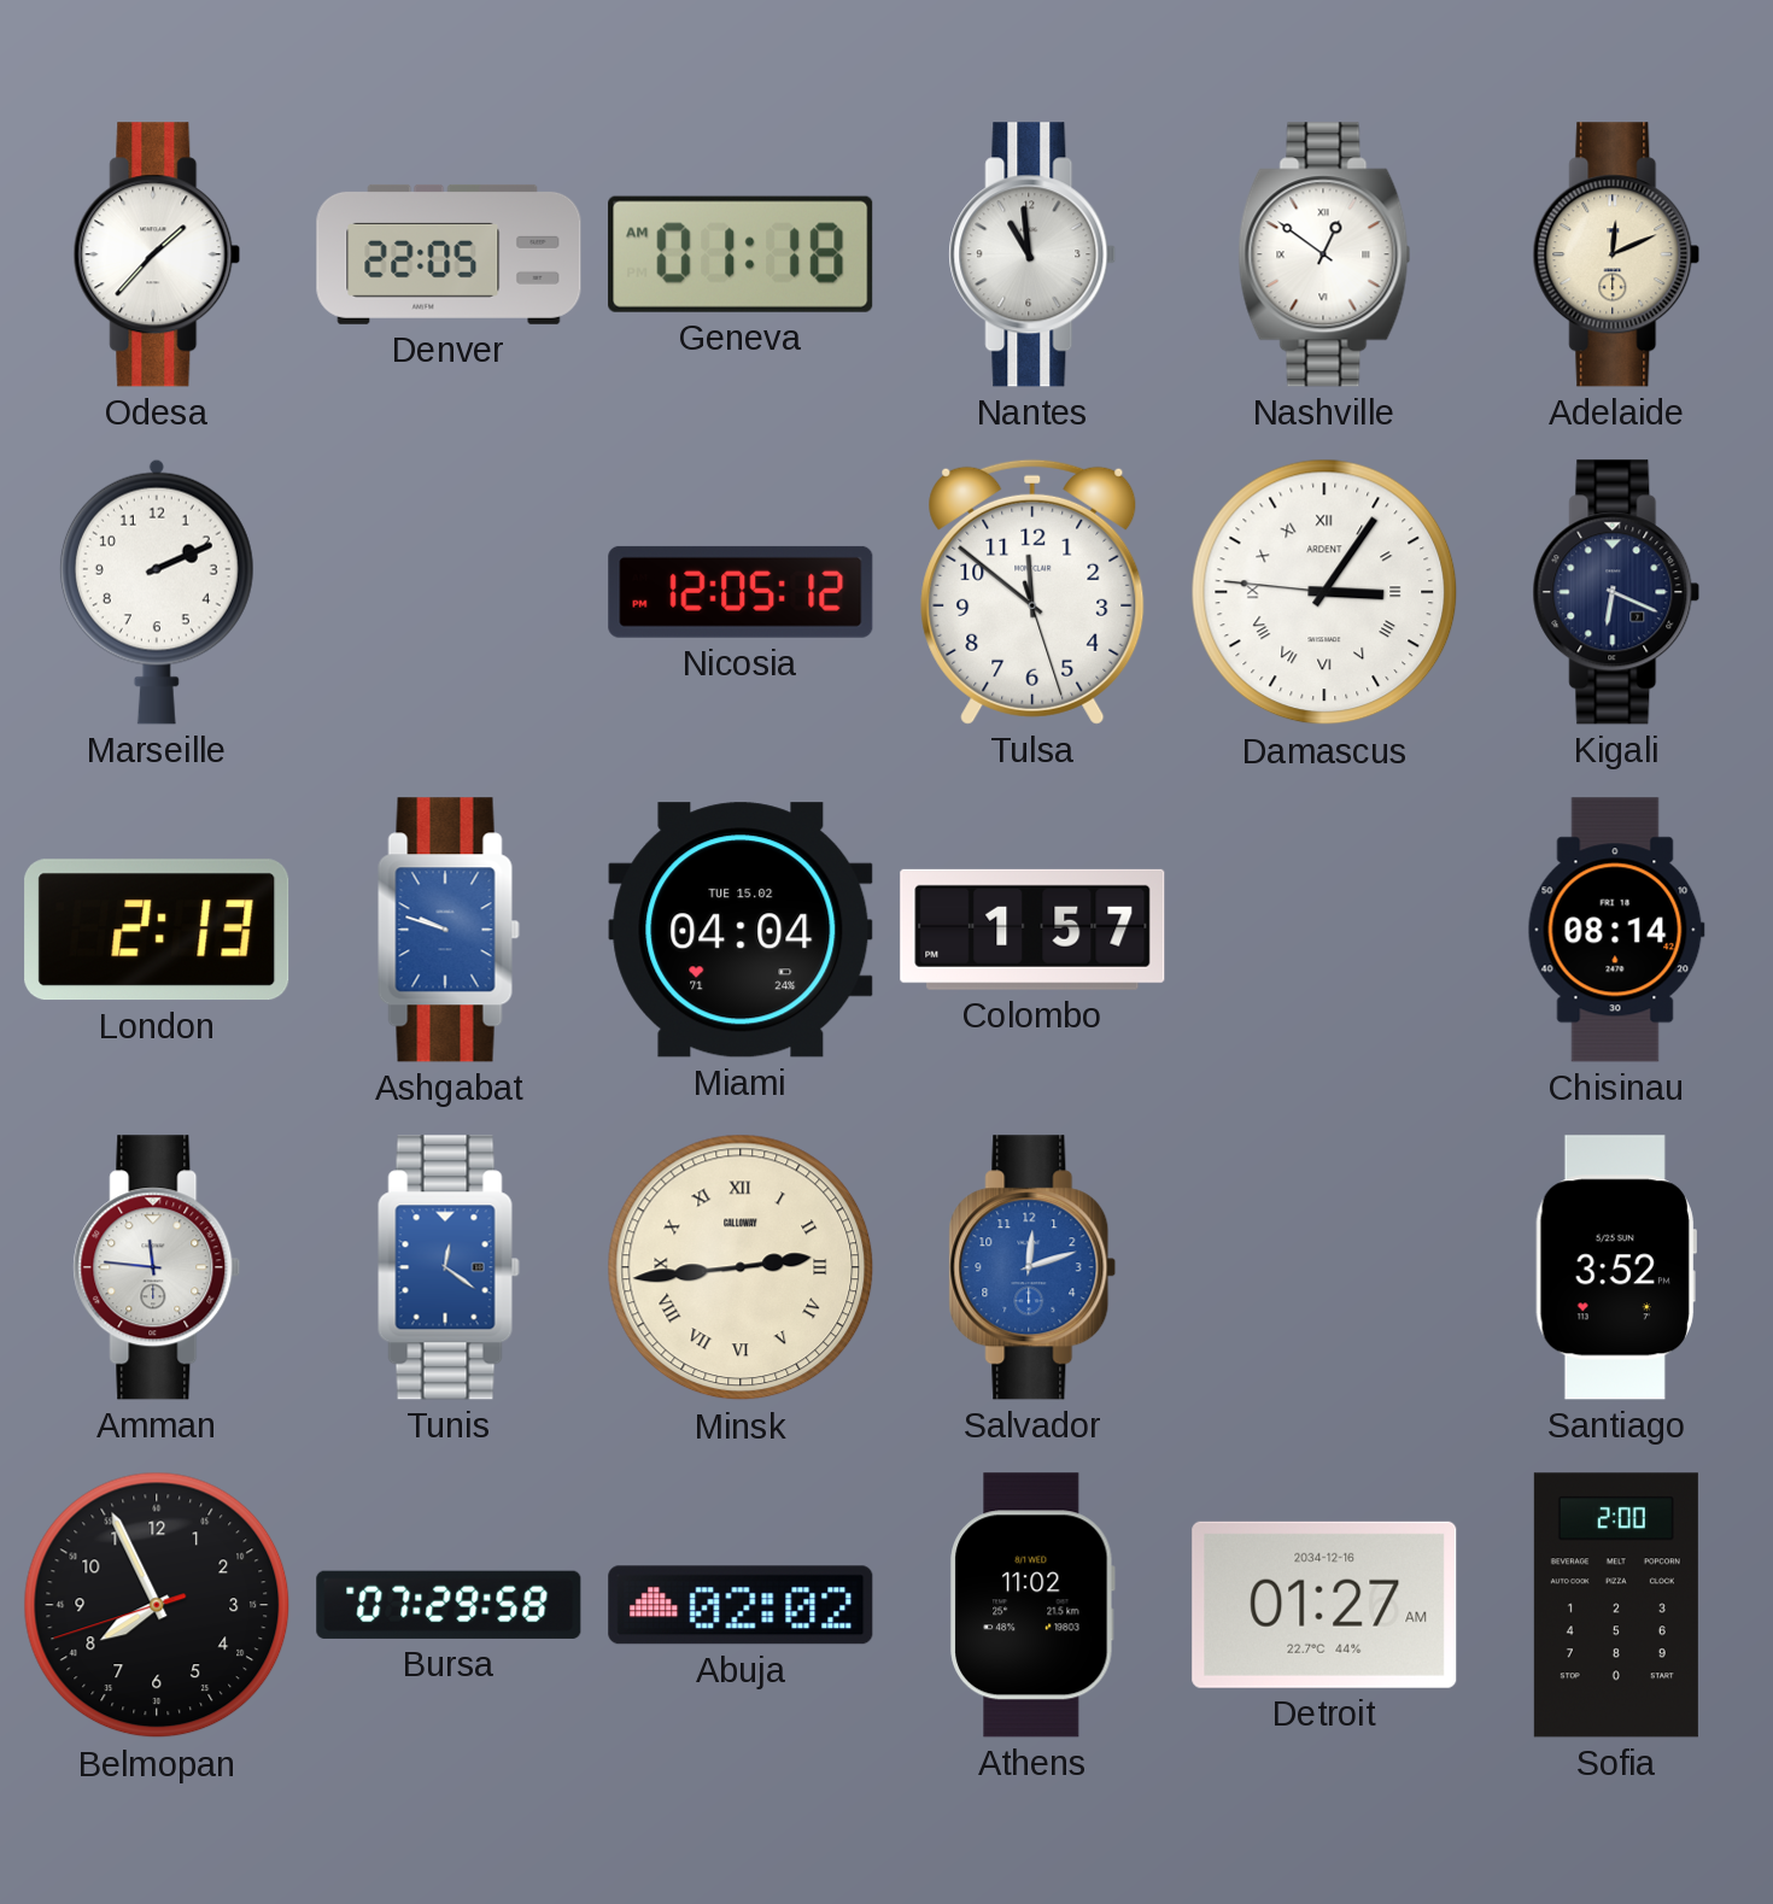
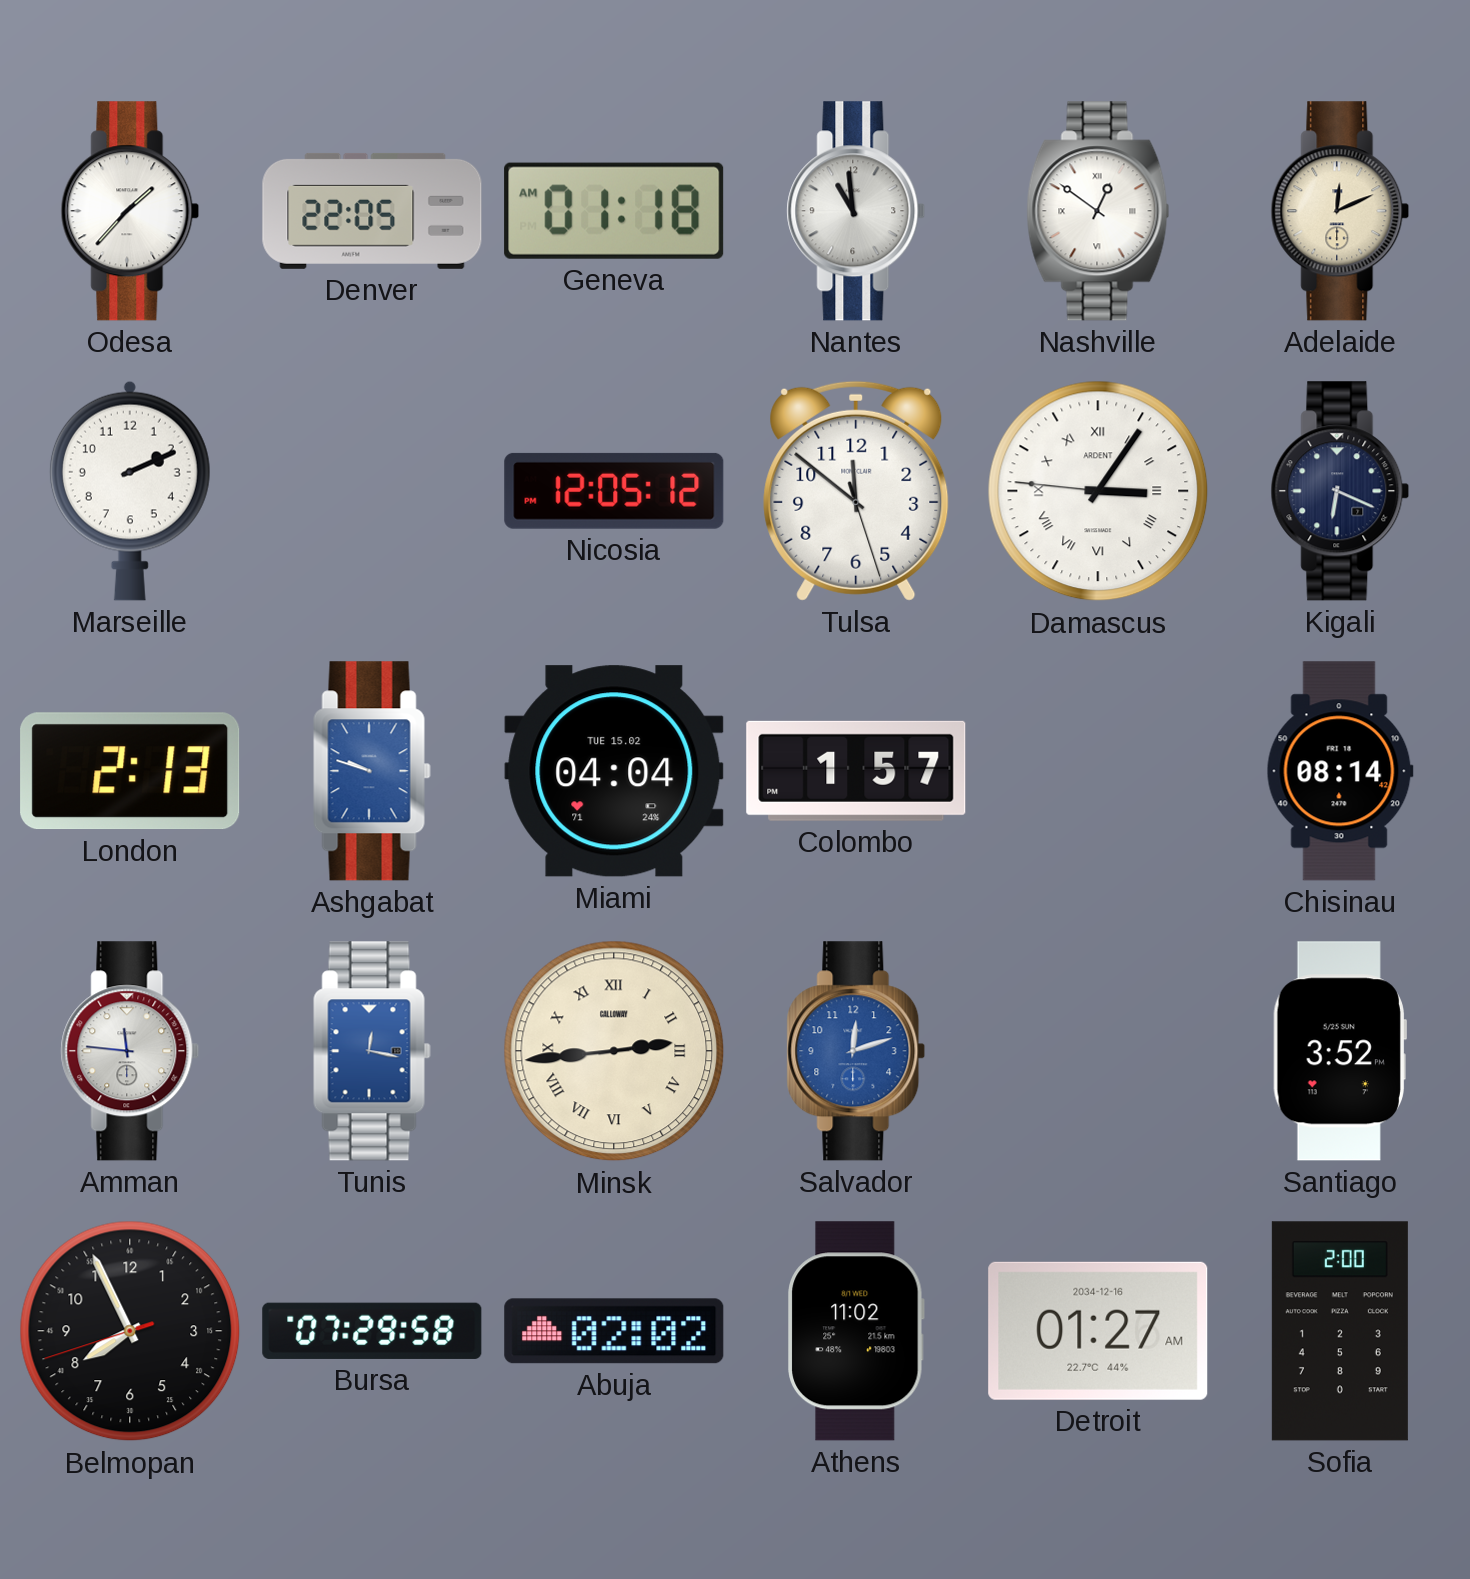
Tunis: 12:21 -> 12:17
